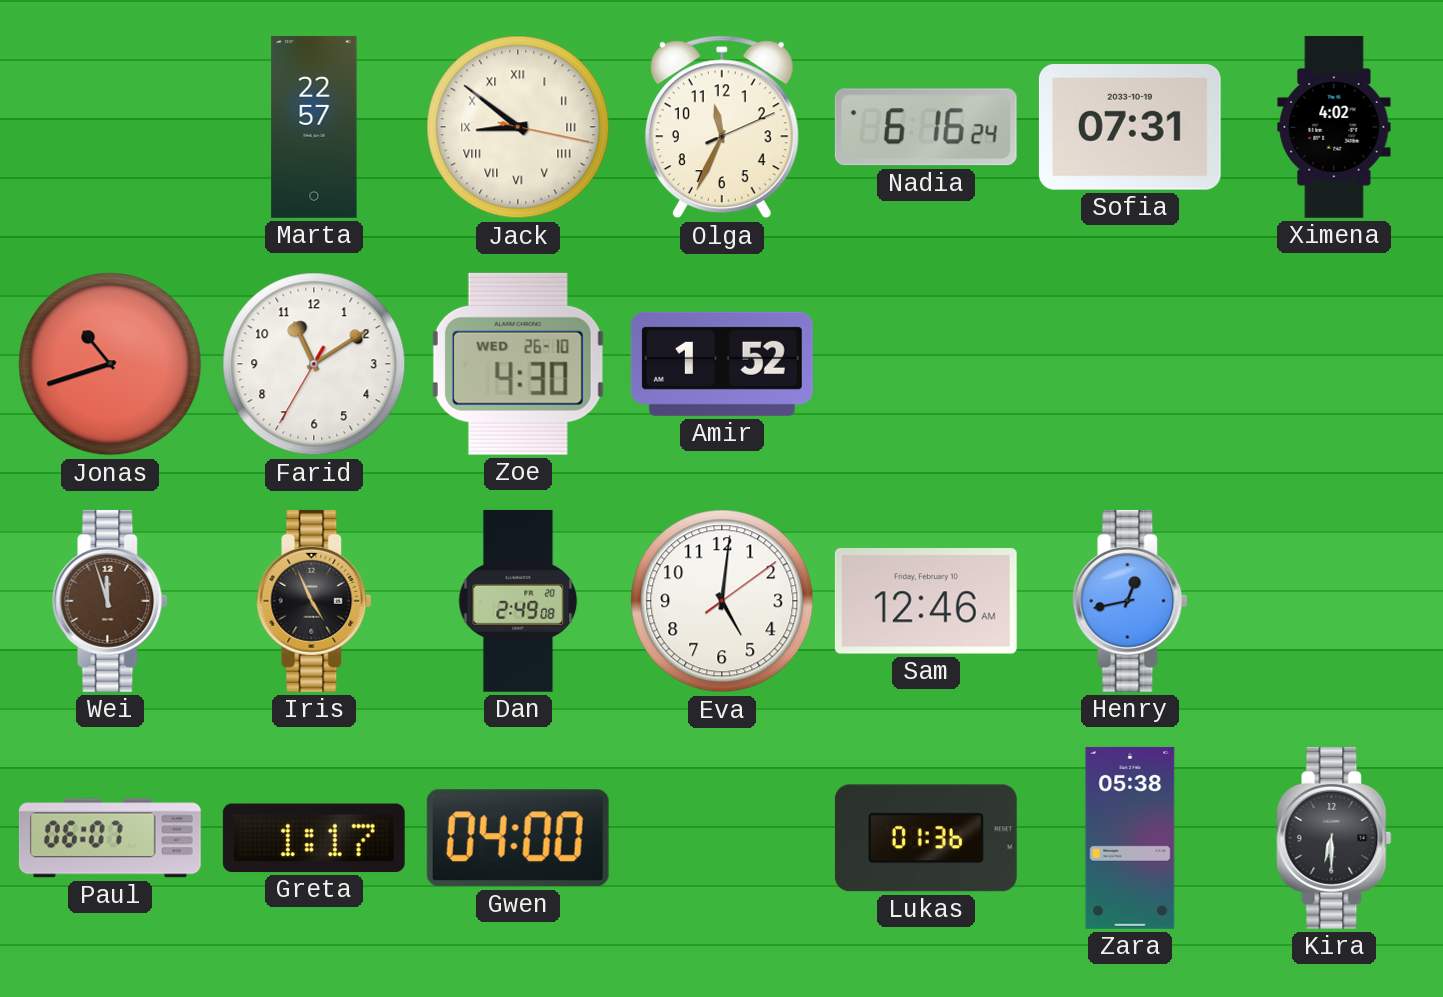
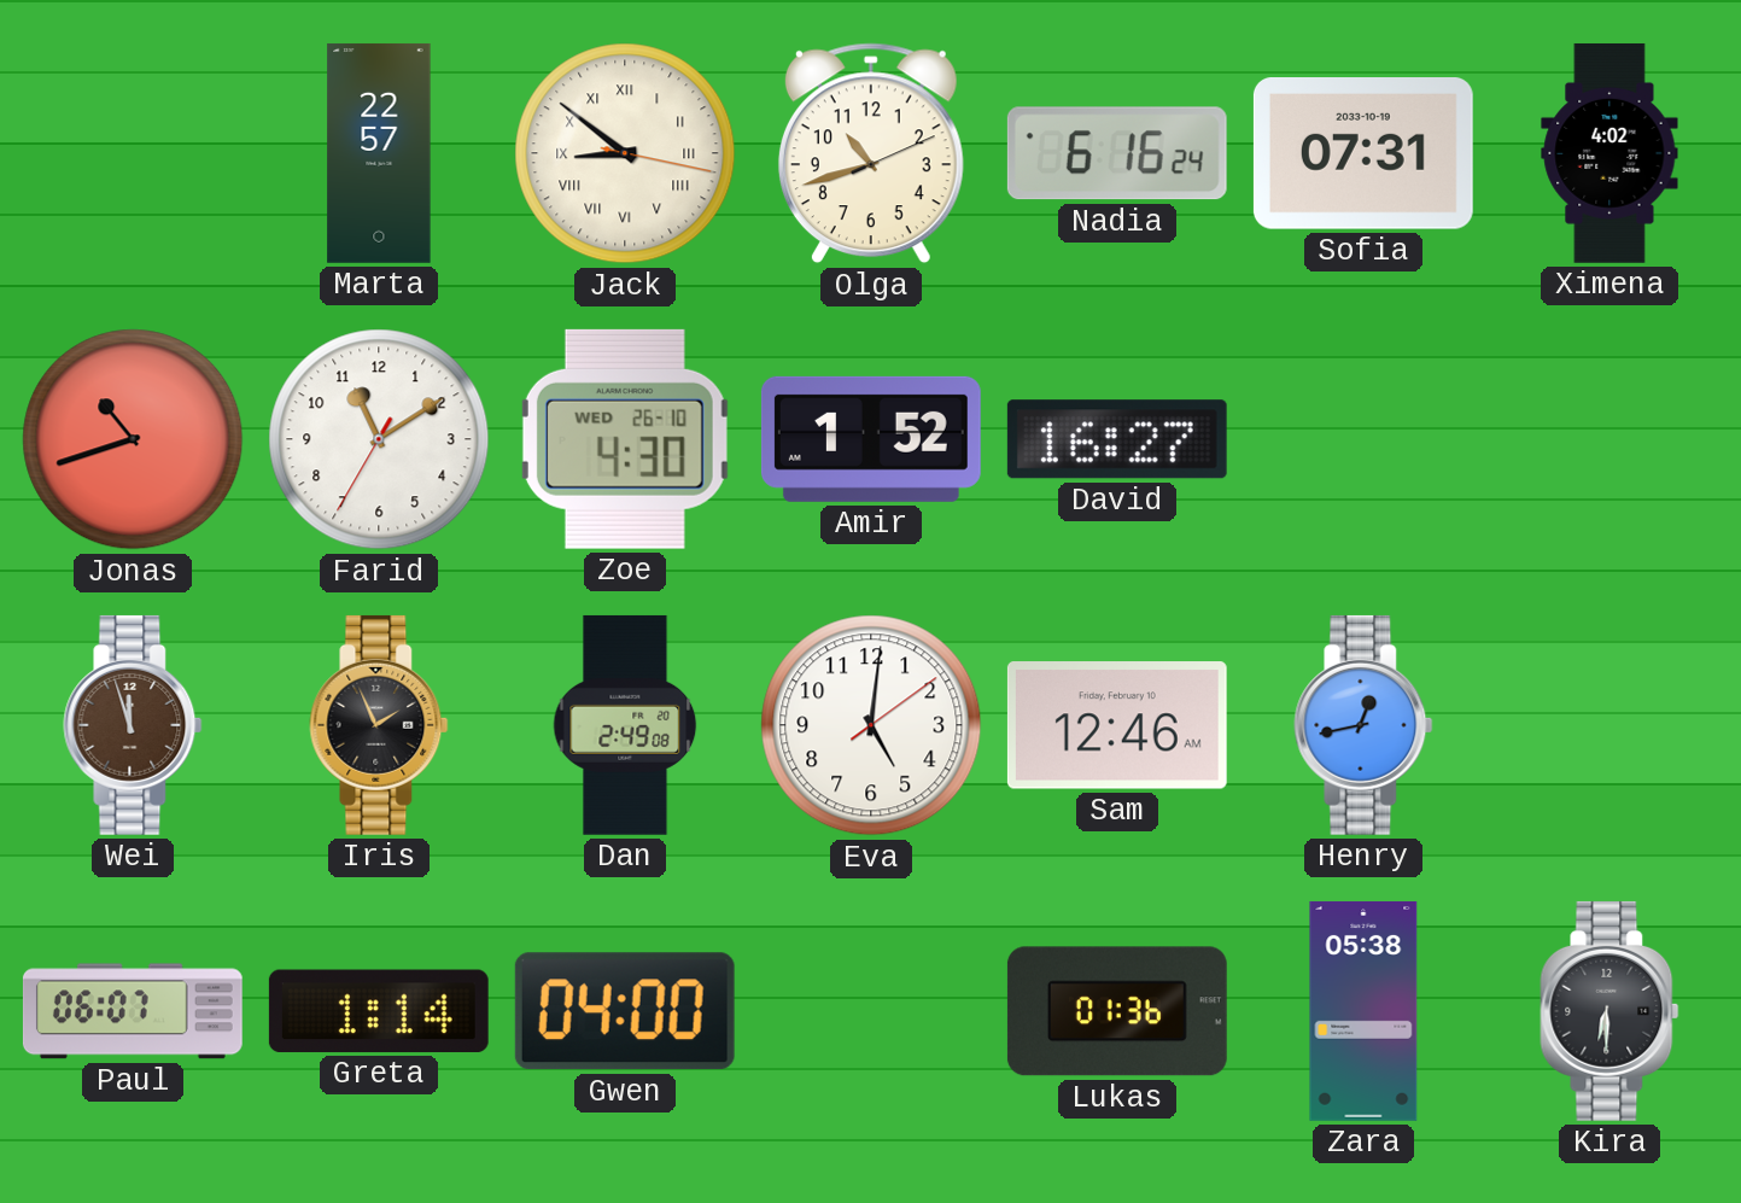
Olga: 11:34 -> 10:42
David: none -> 16:27
Iris: 4:56 -> 1:56
Greta: 1:17 -> 1:14
